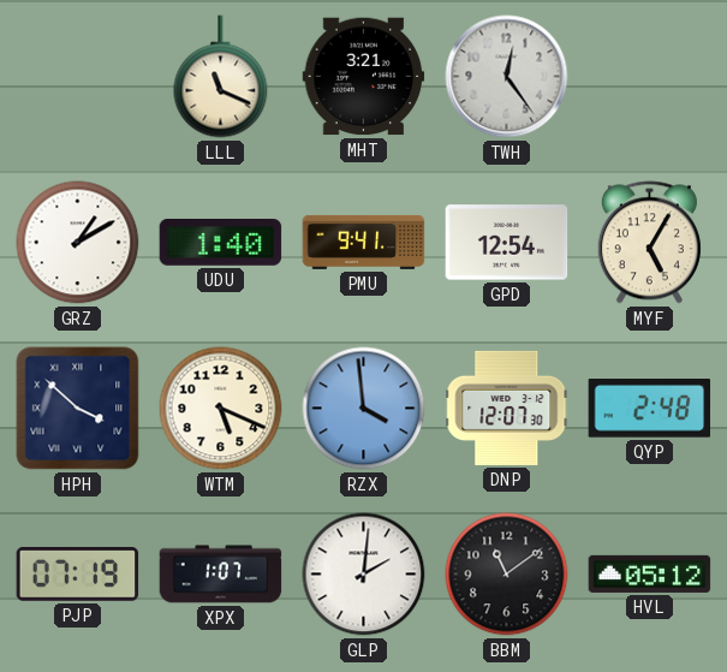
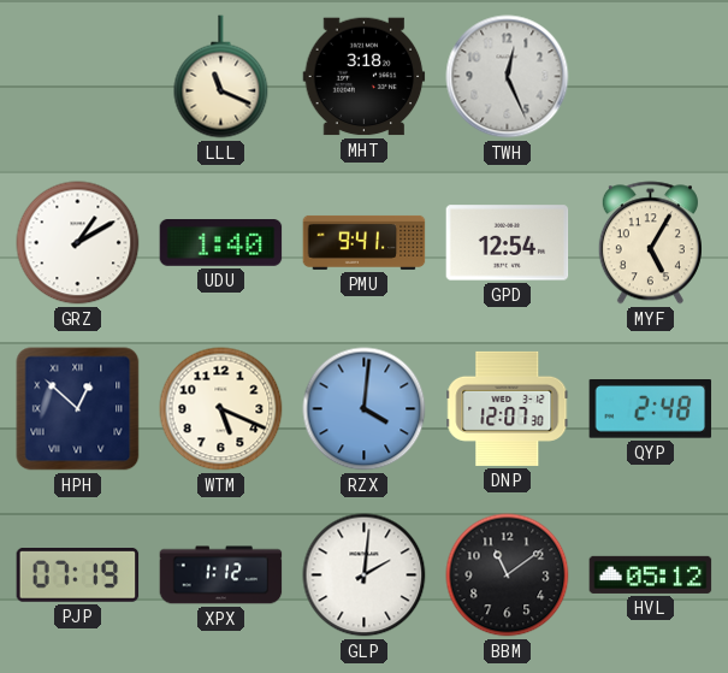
MHT: 3:21 -> 3:18
TWH: 12:24 -> 12:26
HPH: 3:52 -> 12:52
RZX: 3:59 -> 4:01
XPX: 1:07 -> 1:12
